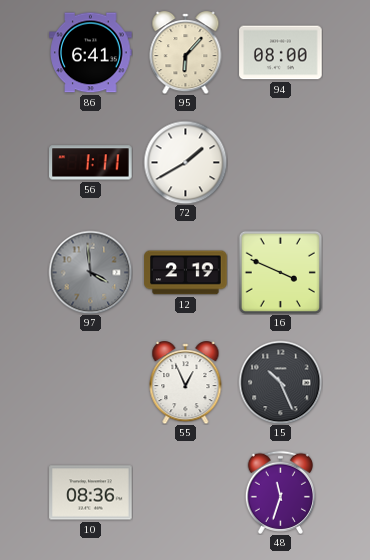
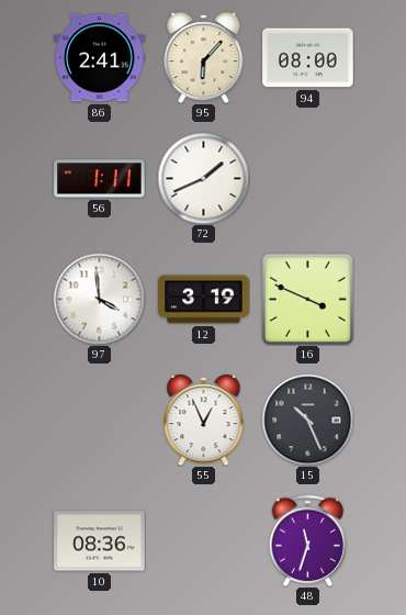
86: 6:41 -> 2:41
72: 1:40 -> 1:41
97 dial: grey -> white
12: 2:19 -> 3:19
